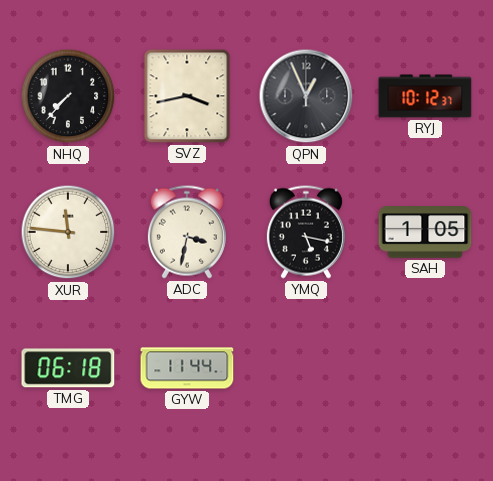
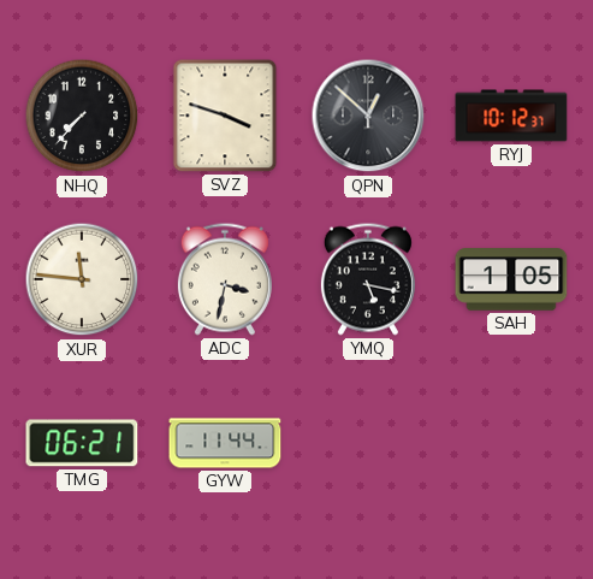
SVZ: 3:43 -> 3:48
QPN: 12:56 -> 12:52
TMG: 06:18 -> 06:21
